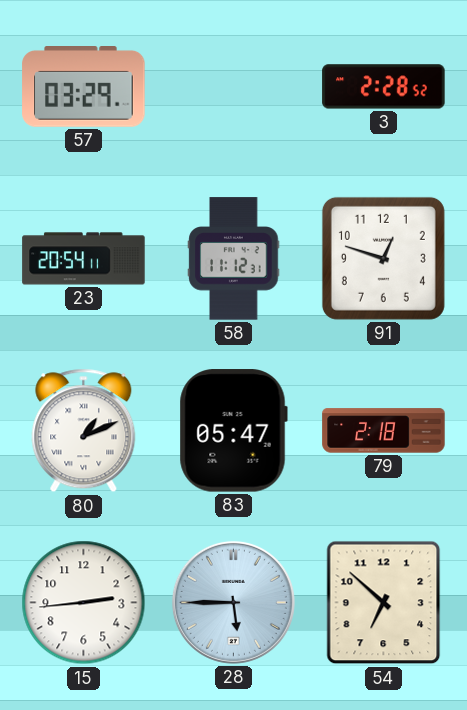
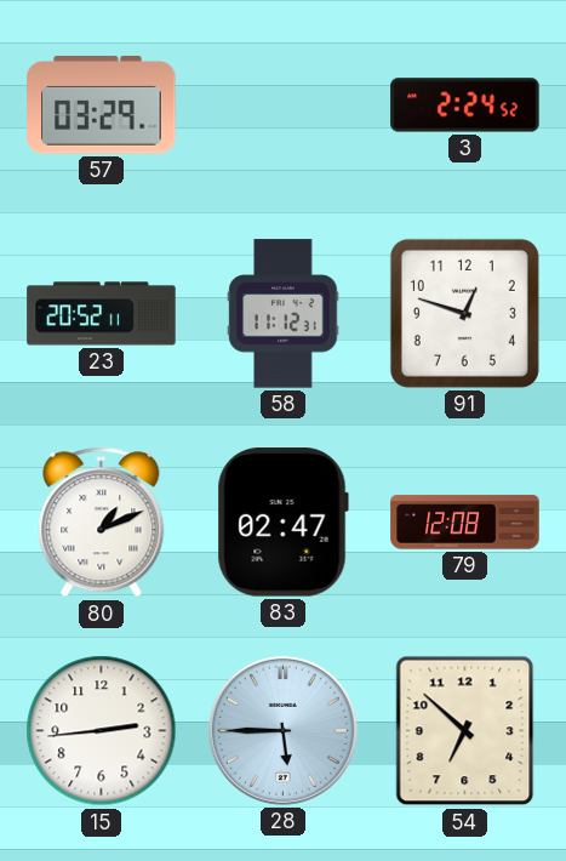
3: 2:28 -> 2:24
23: 20:54 -> 20:52
83: 05:47 -> 02:47
79: 2:18 -> 12:08
